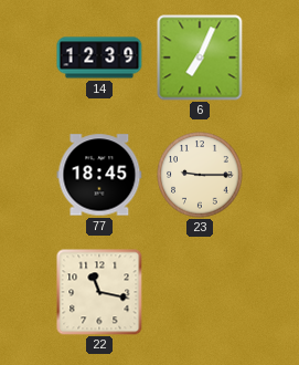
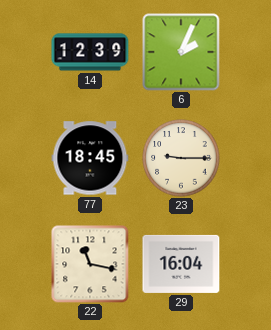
6: 7:04 -> 2:04
29: none -> 16:04
